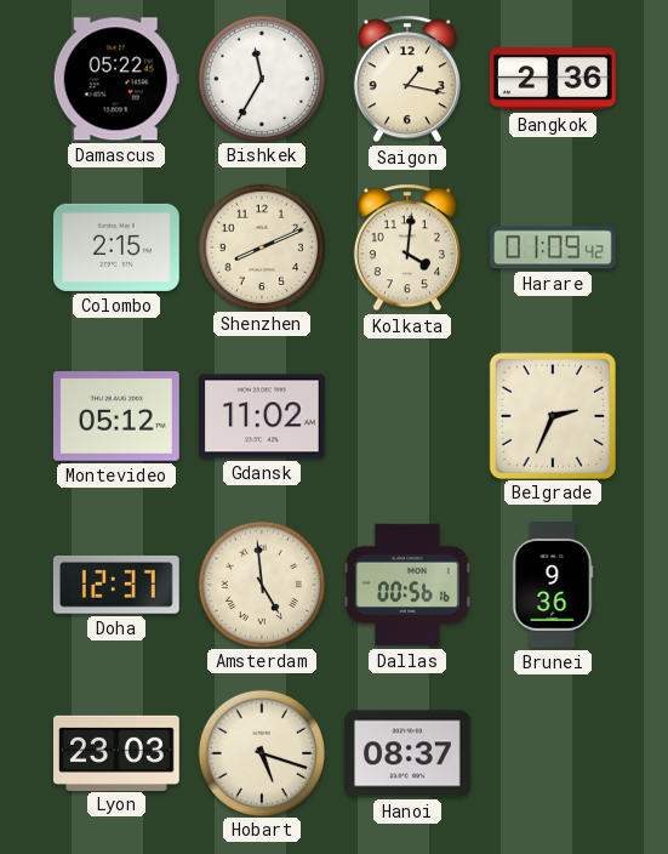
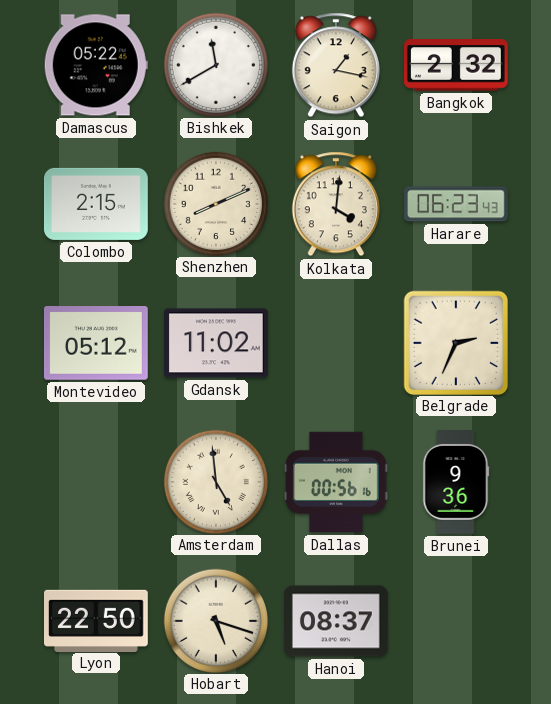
Bishkek: 11:35 -> 11:40
Bangkok: 2:36 -> 2:32
Harare: 01:09 -> 06:23
Doha: 12:37 -> none
Lyon: 23:03 -> 22:50
